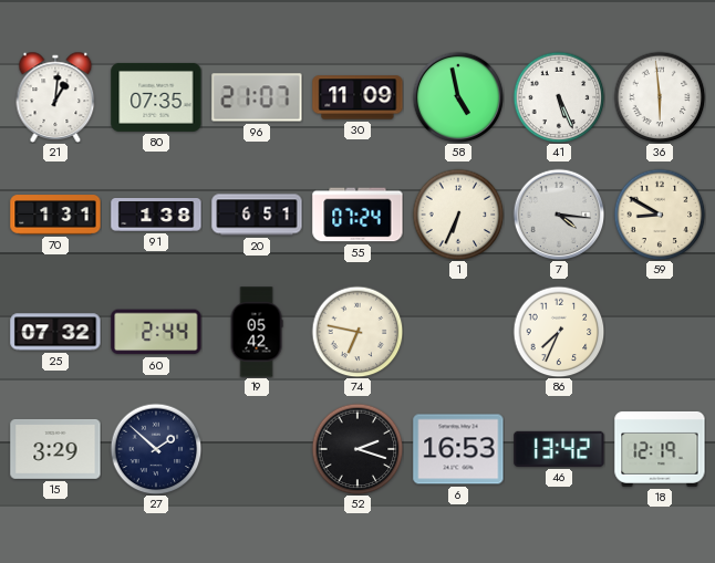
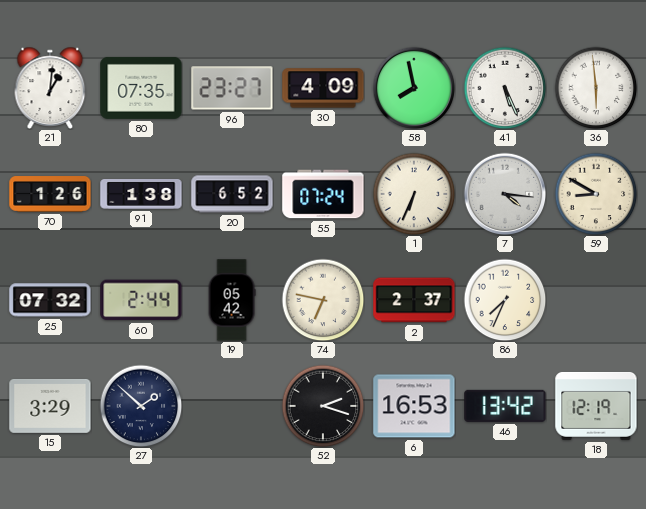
96: 21:07 -> 23:27
30: 11:09 -> 4:09
58: 4:58 -> 7:58
70: 1:31 -> 1:26
20: 6:51 -> 6:52
2: none -> 2:37
